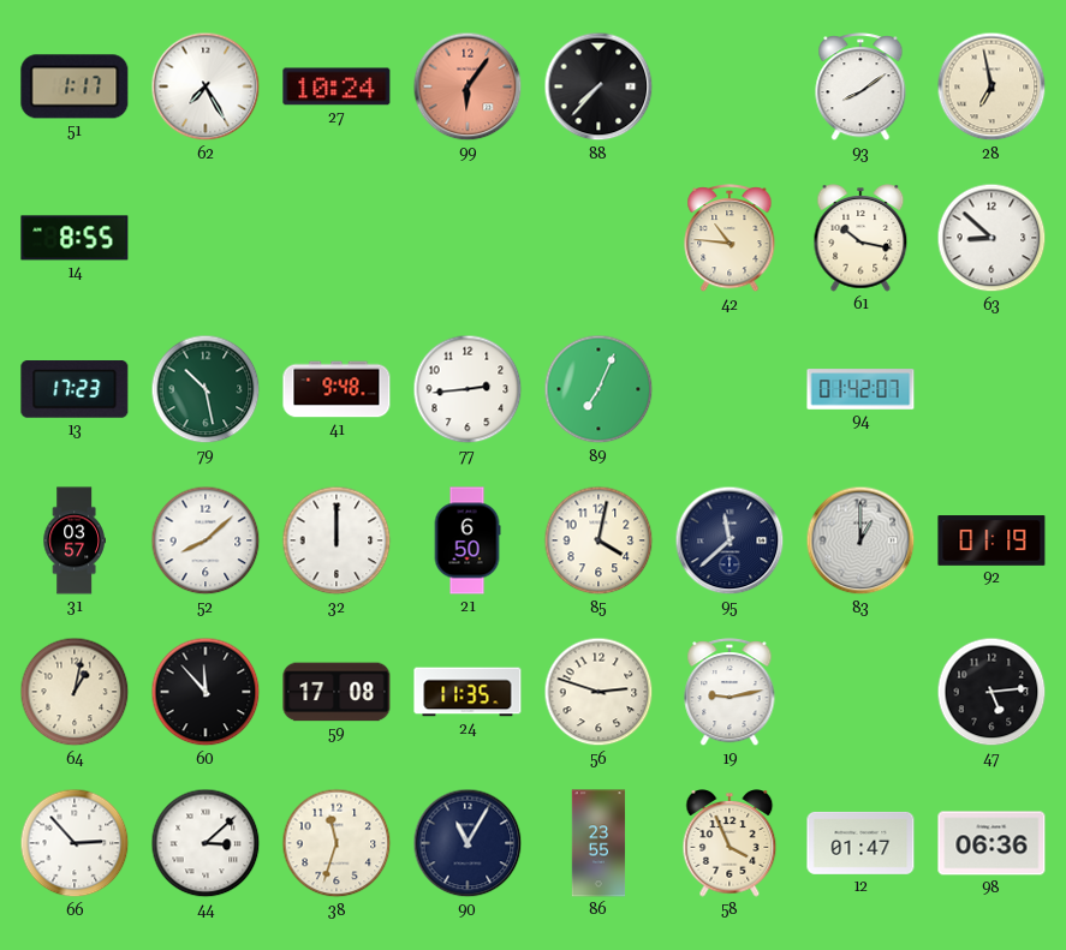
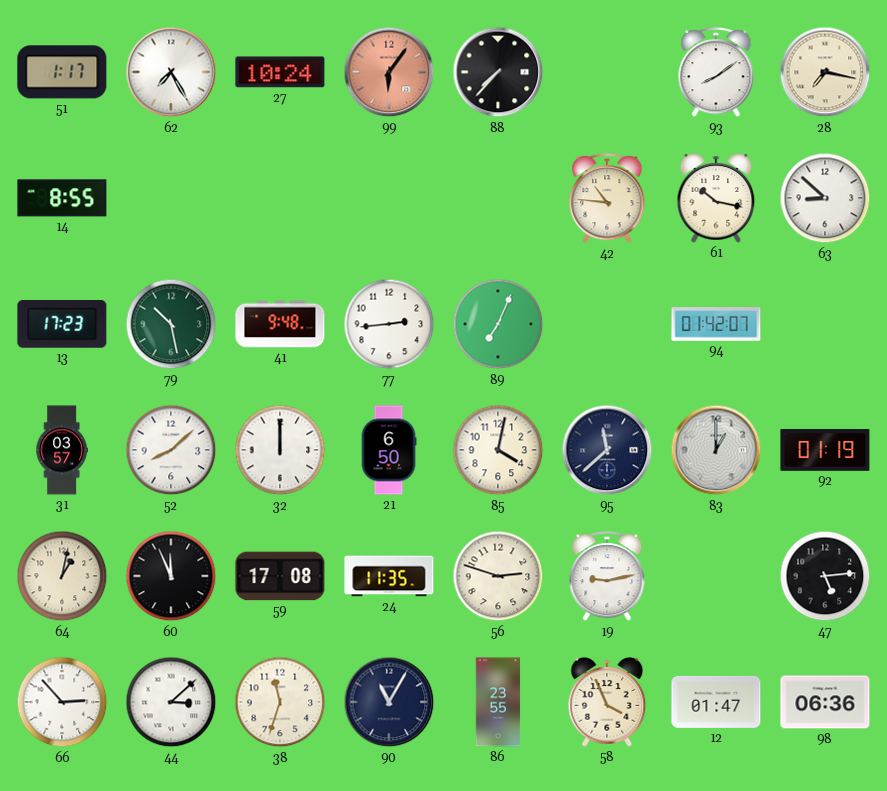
28: 6:58 -> 7:17
60: 11:53 -> 11:56
